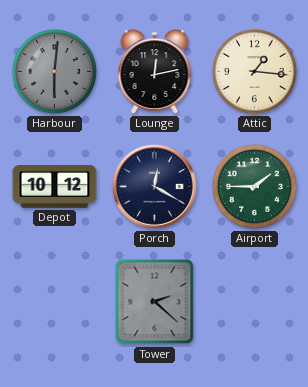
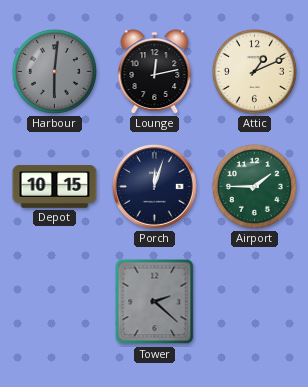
Attic: 1:16 -> 1:11
Depot: 10:12 -> 10:15
Porch: 12:20 -> 12:03
